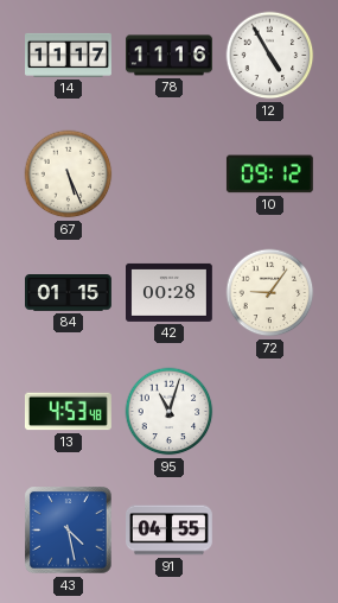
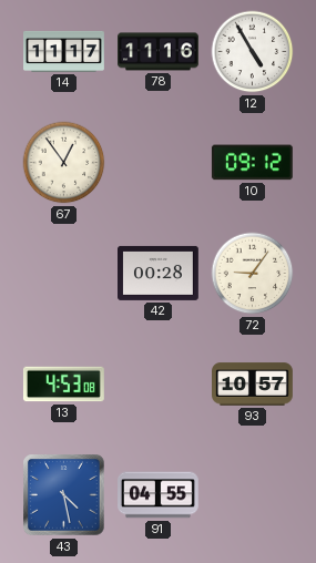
67: 5:26 -> 12:54
84: 01:15 -> none
13: 4:53:48 -> 4:53:08
95: 11:03 -> none
93: none -> 10:57
